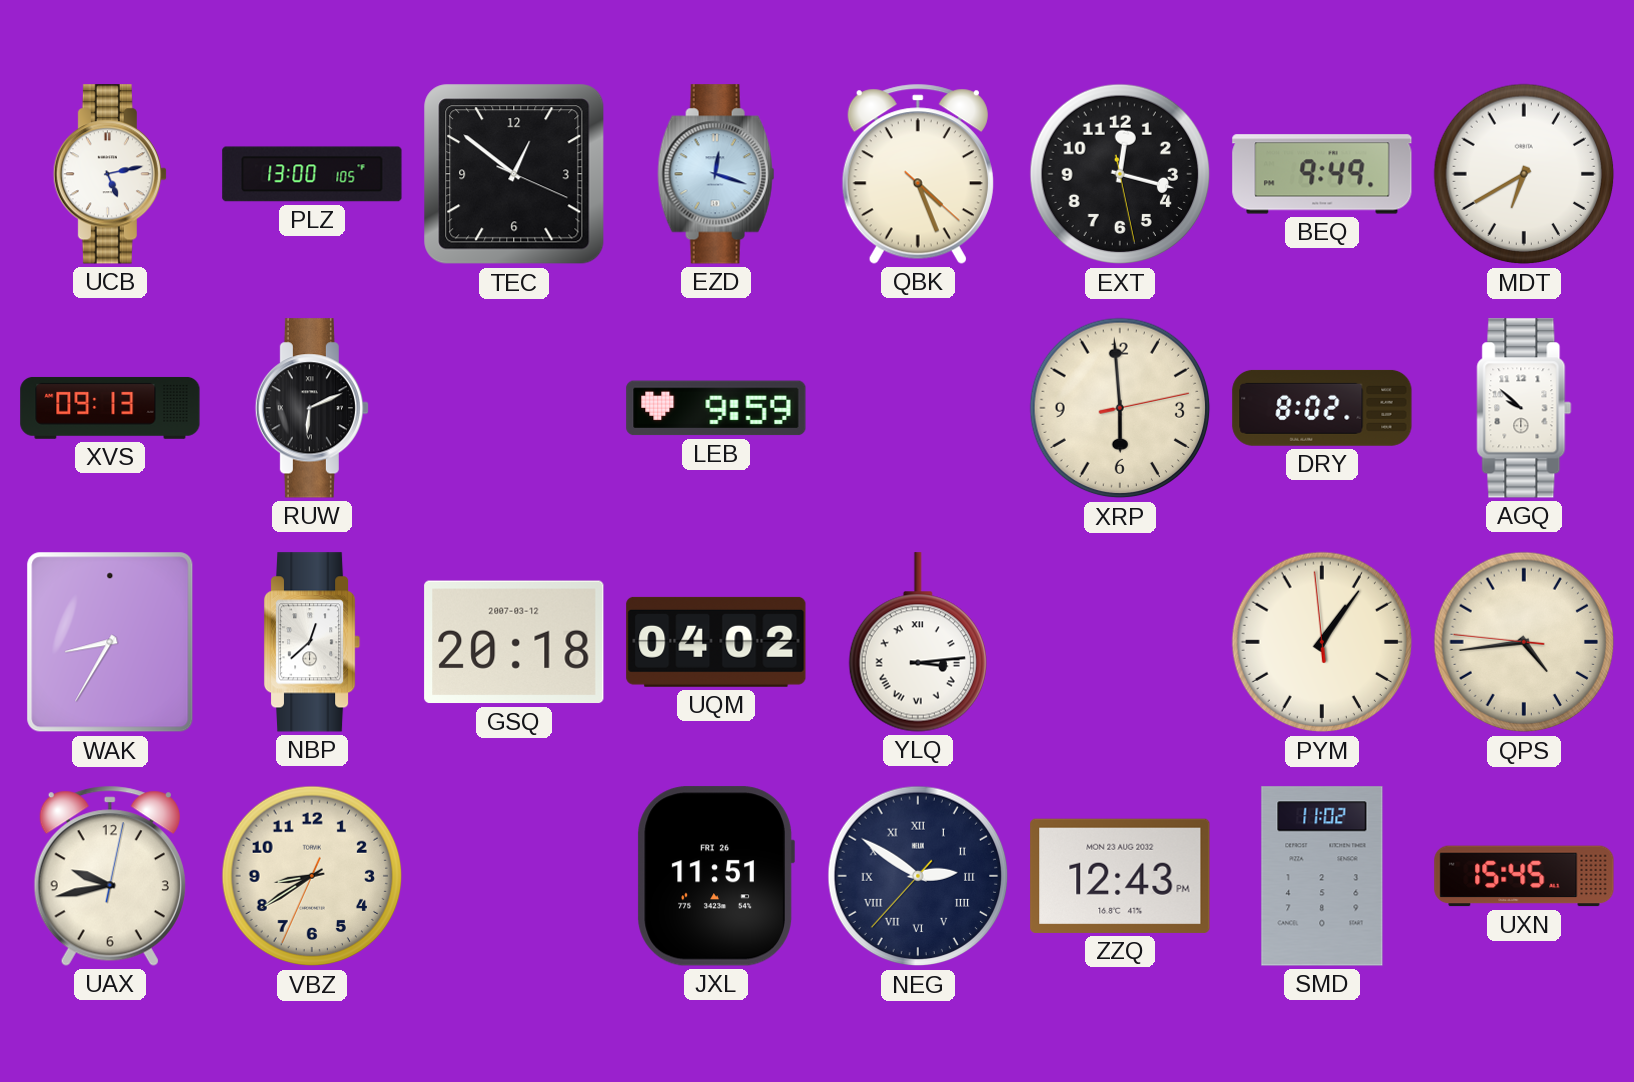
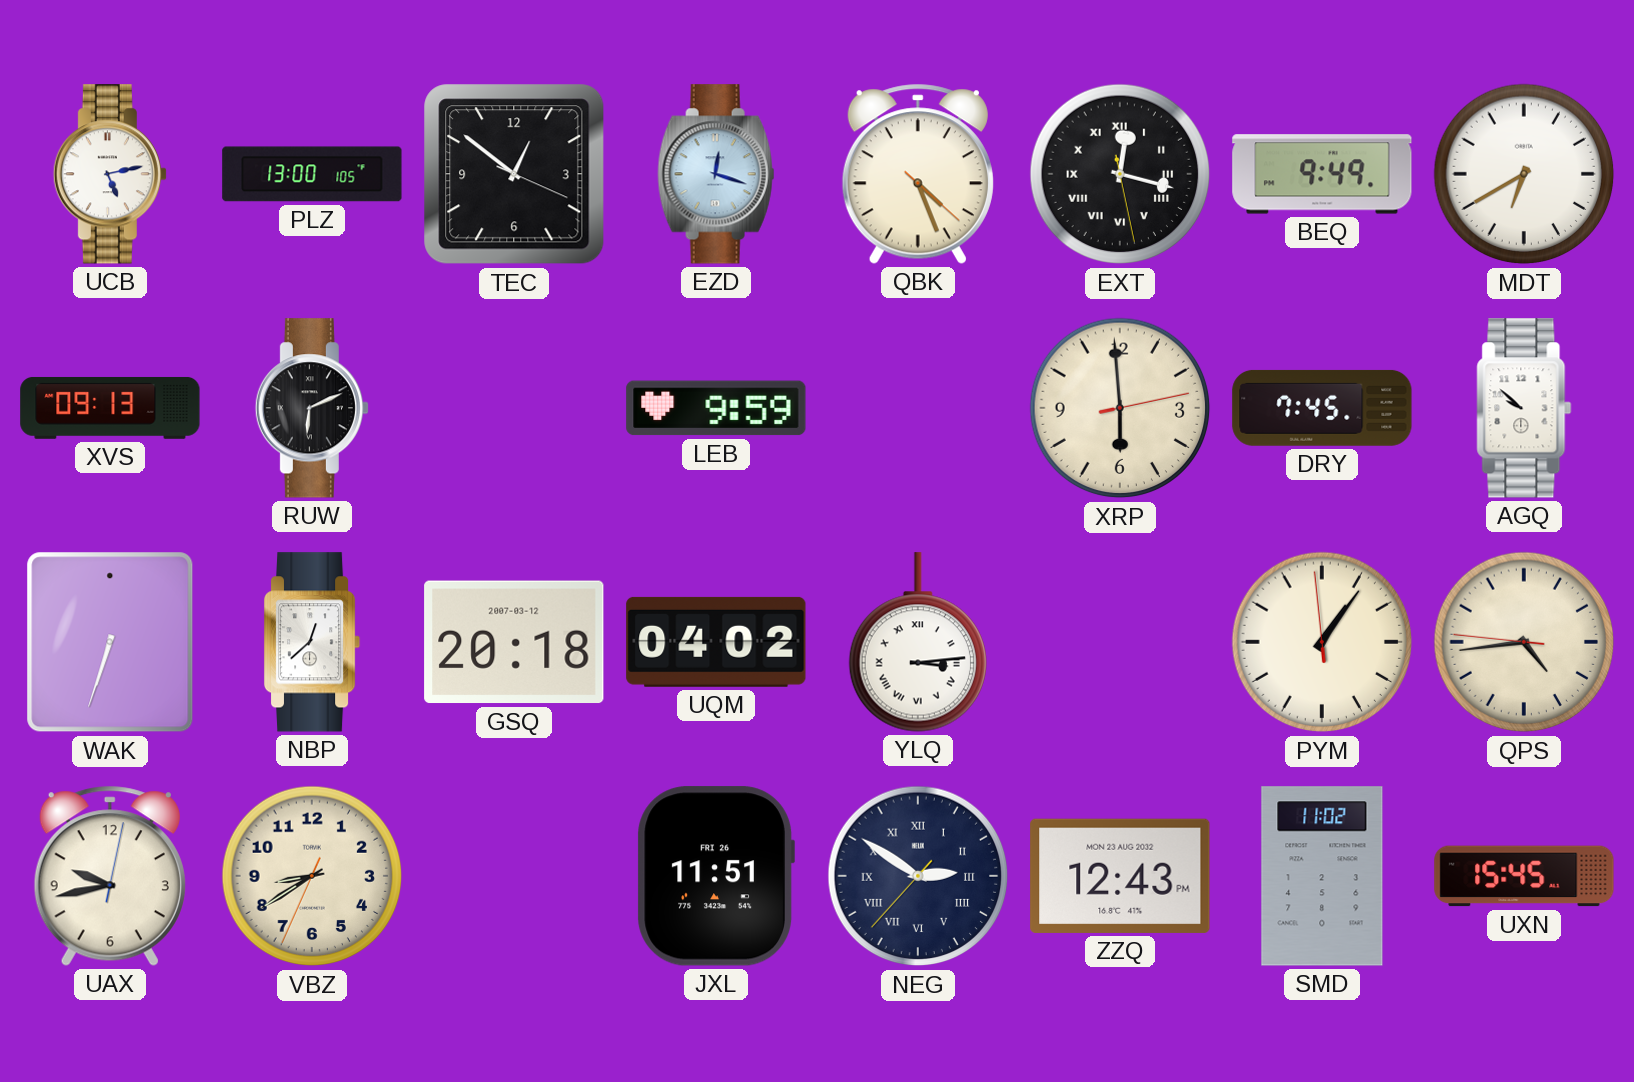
EXT numerals: Arabic -> Roman
DRY: 8:02 -> 7:45
WAK: 8:35 -> 6:33
